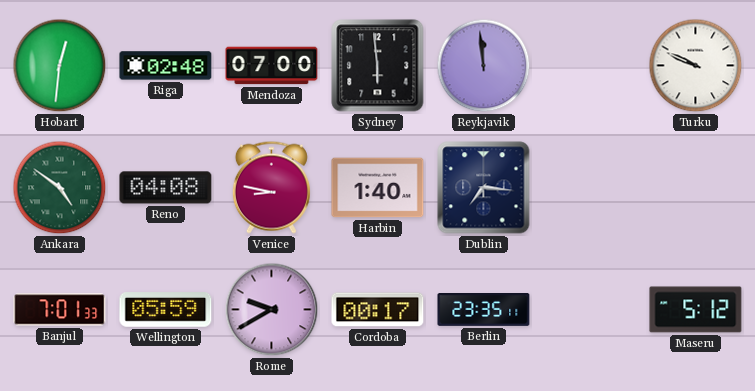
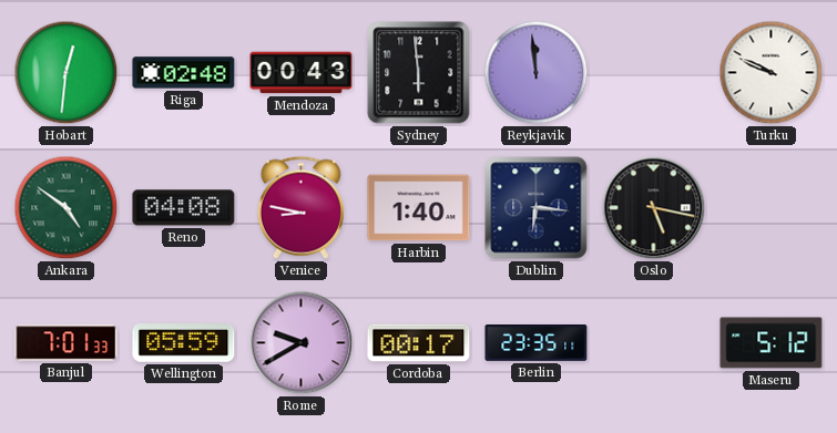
Mendoza: 07:00 -> 00:43
Dublin: 7:16 -> 6:16
Oslo: none -> 5:17
